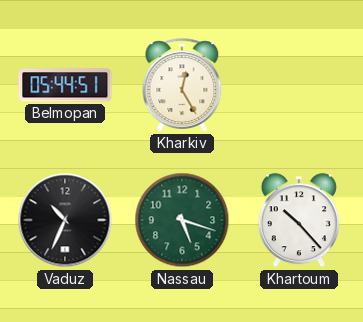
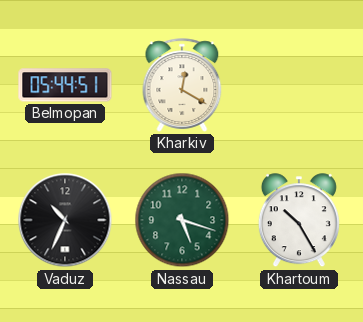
Kharkiv: 12:25 -> 12:20
Khartoum: 10:23 -> 10:25
